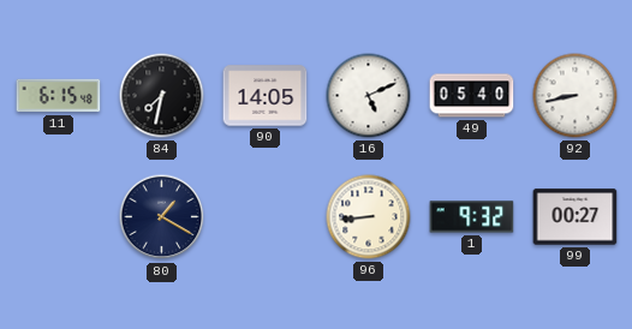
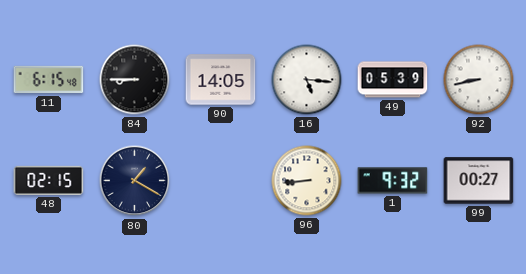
84: 7:32 -> 8:45
16: 5:11 -> 5:16
49: 05:40 -> 05:39
48: none -> 02:15
